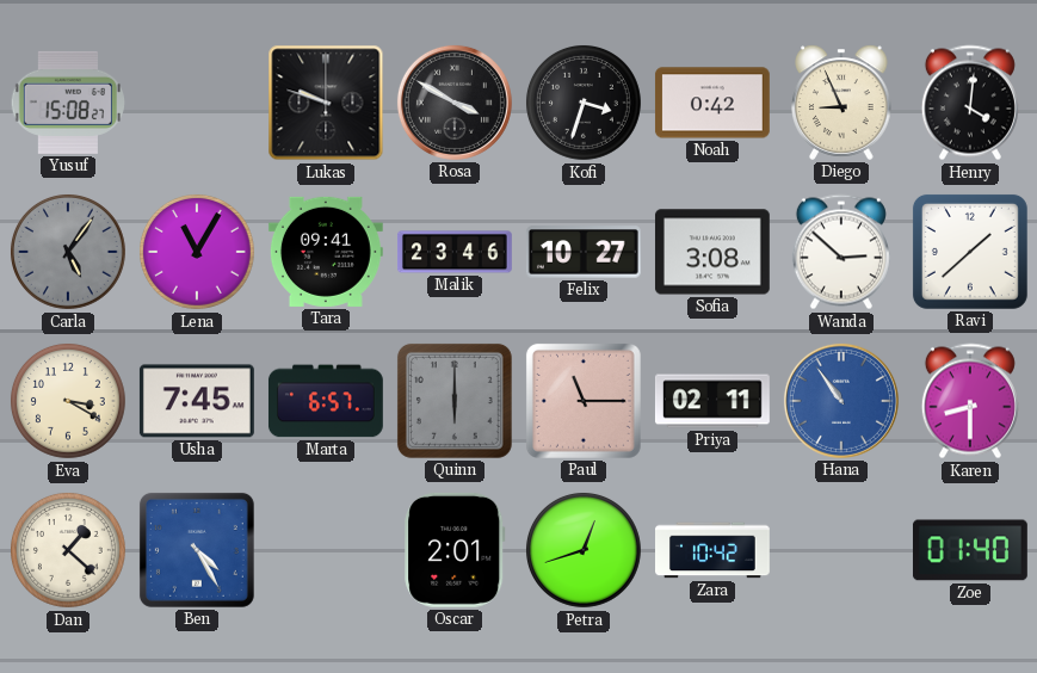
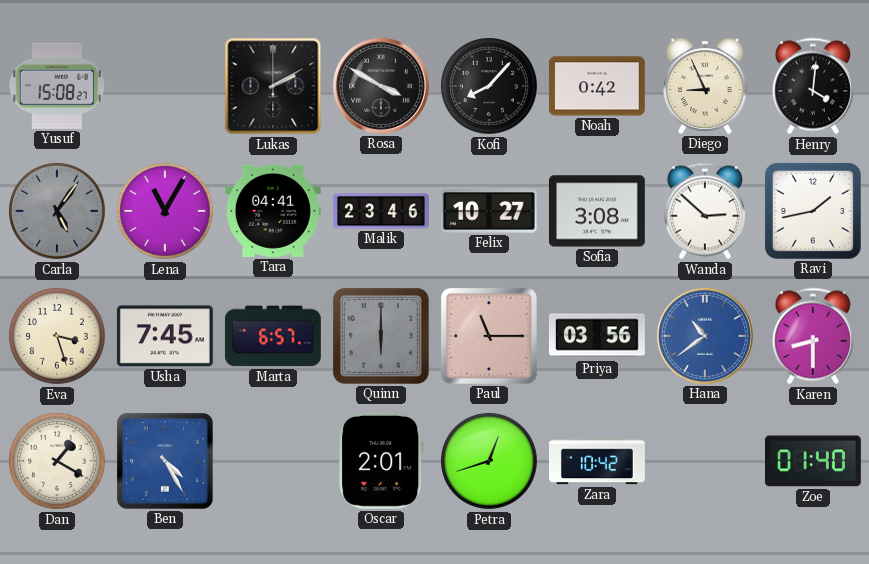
Lukas: 9:48 -> 2:10
Kofi: 3:33 -> 8:07
Tara: 09:41 -> 04:41
Ravi: 1:38 -> 1:43
Eva: 3:20 -> 3:27
Priya: 02:11 -> 03:56
Hana: 10:54 -> 10:39
Dan: 1:22 -> 1:20
